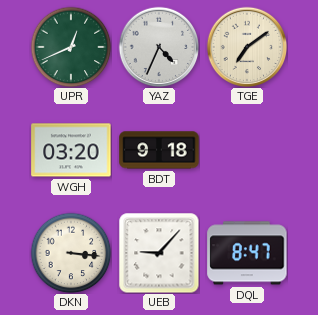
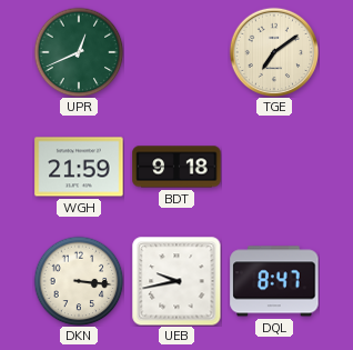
YAZ: 4:34 -> none
WGH: 03:20 -> 21:59
UEB: 9:07 -> 9:43
